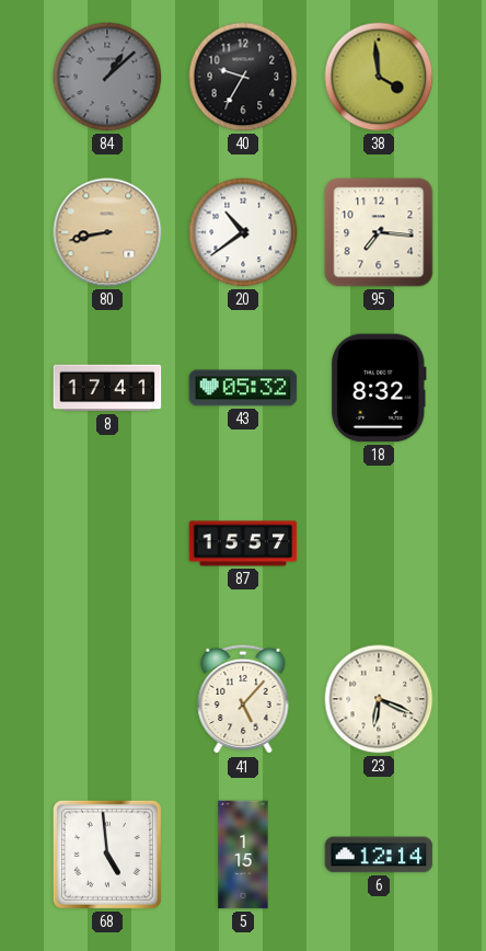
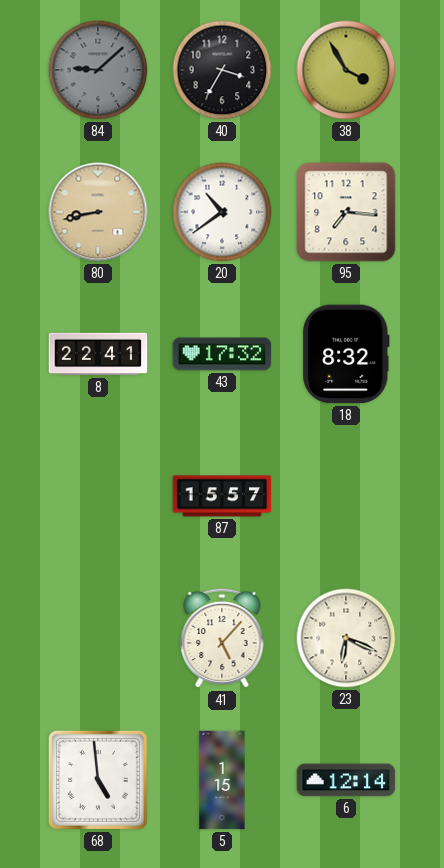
84: 1:08 -> 9:08
40: 9:35 -> 3:35
38: 3:59 -> 3:55
8: 17:41 -> 22:41
43: 05:32 -> 17:32
